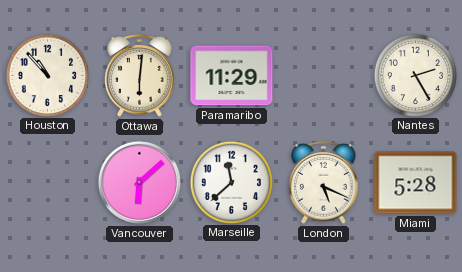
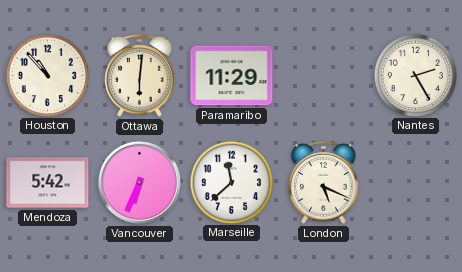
Mendoza: none -> 5:42
Vancouver: 6:08 -> 6:34
Miami: 5:28 -> none
